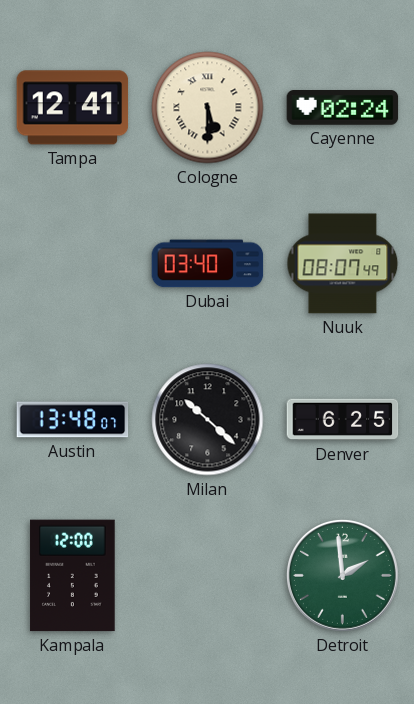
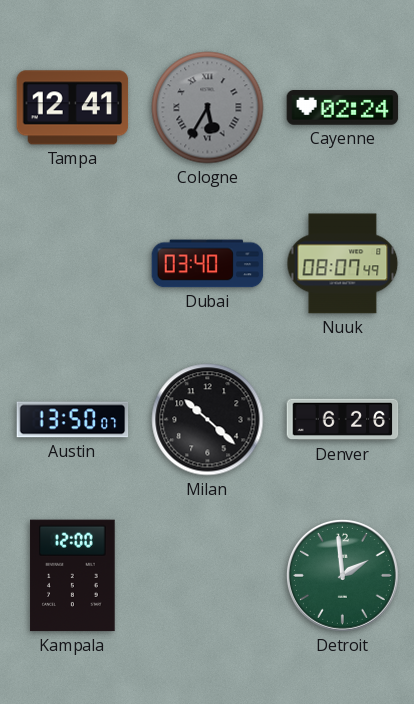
Cologne: 5:30 -> 5:35
Cologne dial: cream -> grey
Austin: 13:48 -> 13:50
Denver: 6:25 -> 6:26
